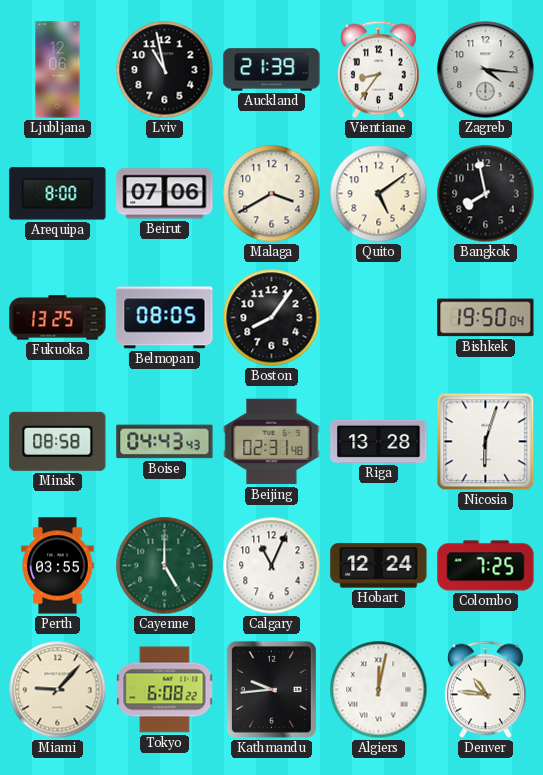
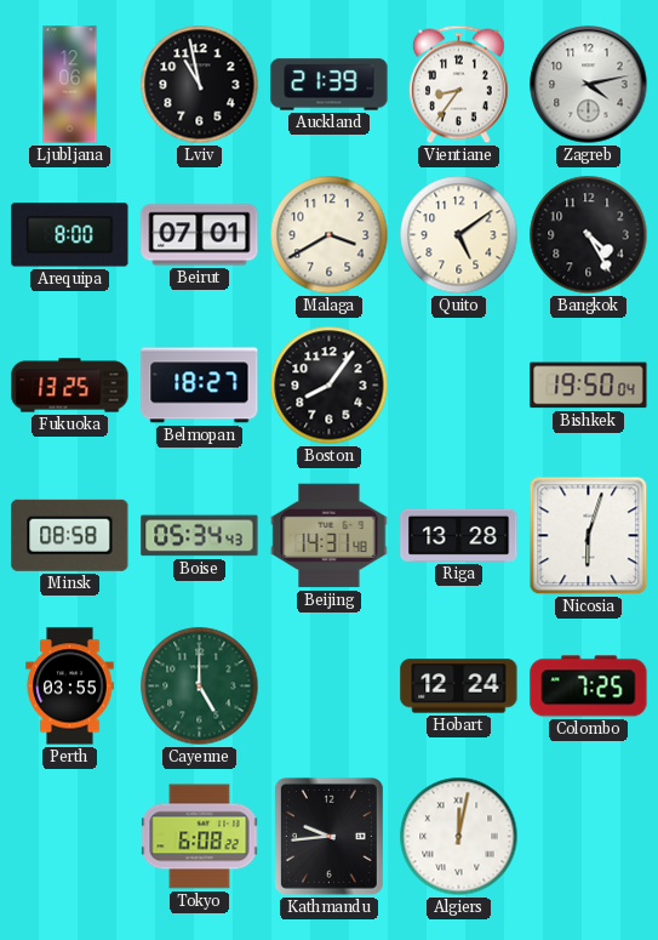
Zagreb: 4:16 -> 4:13
Beirut: 07:06 -> 07:01
Bangkok: 7:58 -> 4:25
Belmopan: 08:05 -> 18:27
Boise: 04:43 -> 05:34
Beijing: 02:31 -> 14:31
Calgary: 11:04 -> none
Miami: 9:07 -> none
Denver: 10:46 -> none
